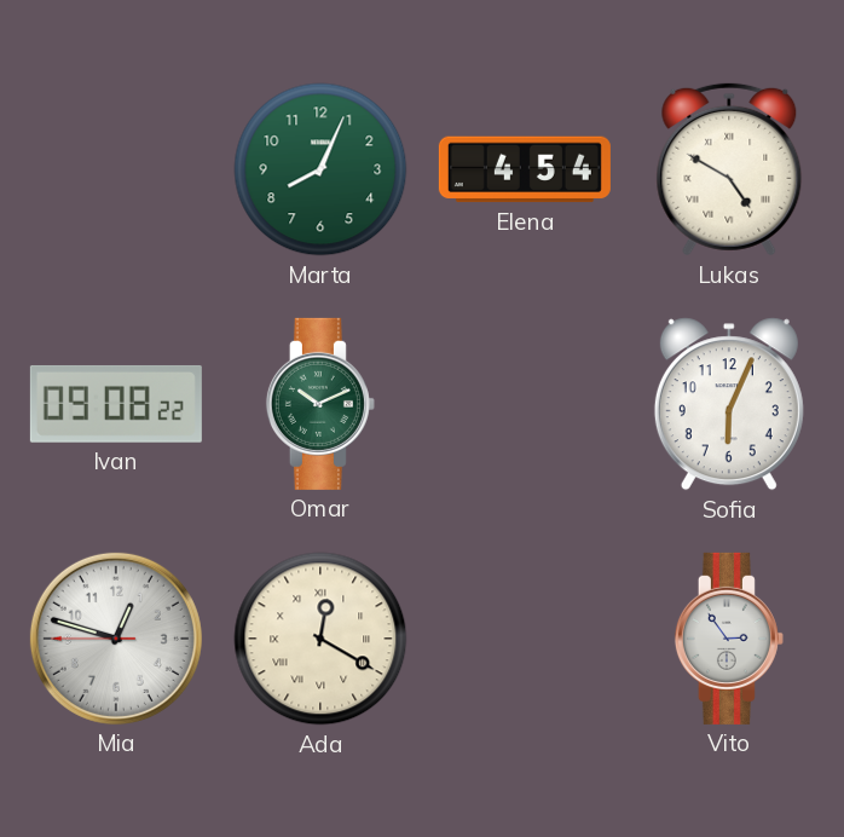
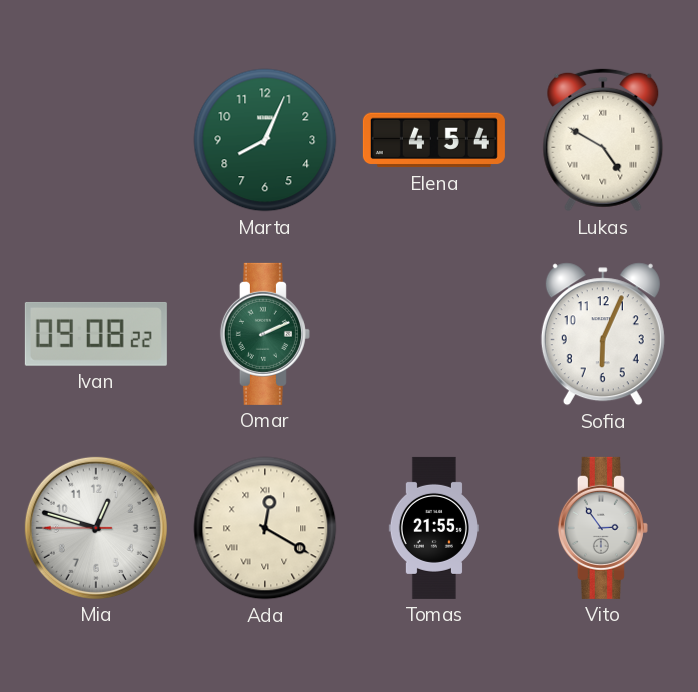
Omar: 10:11 -> 2:11
Tomas: none -> 21:55
